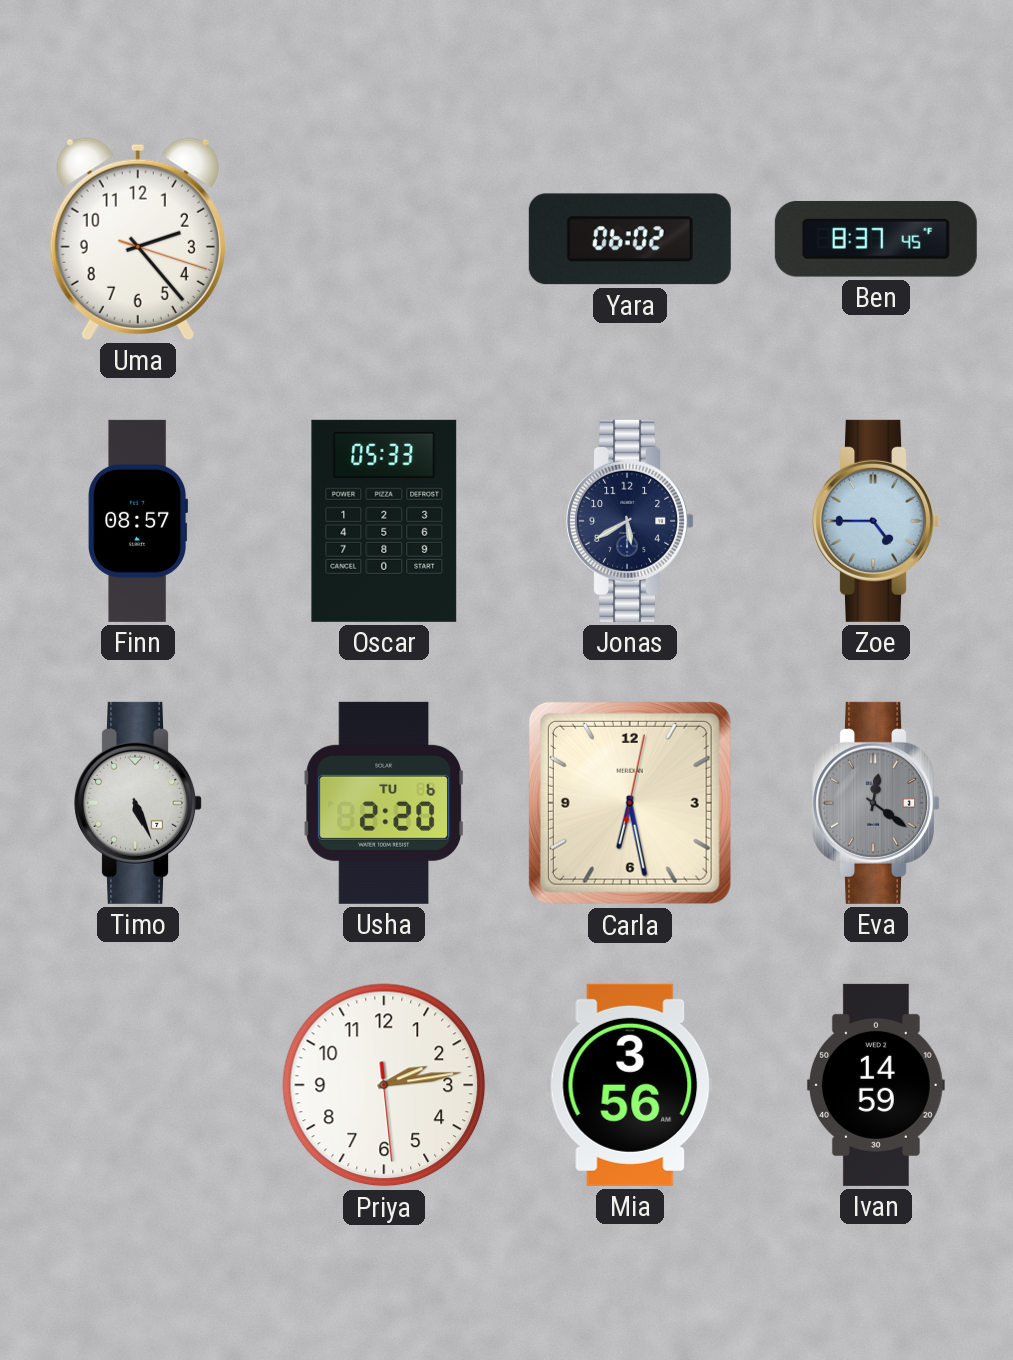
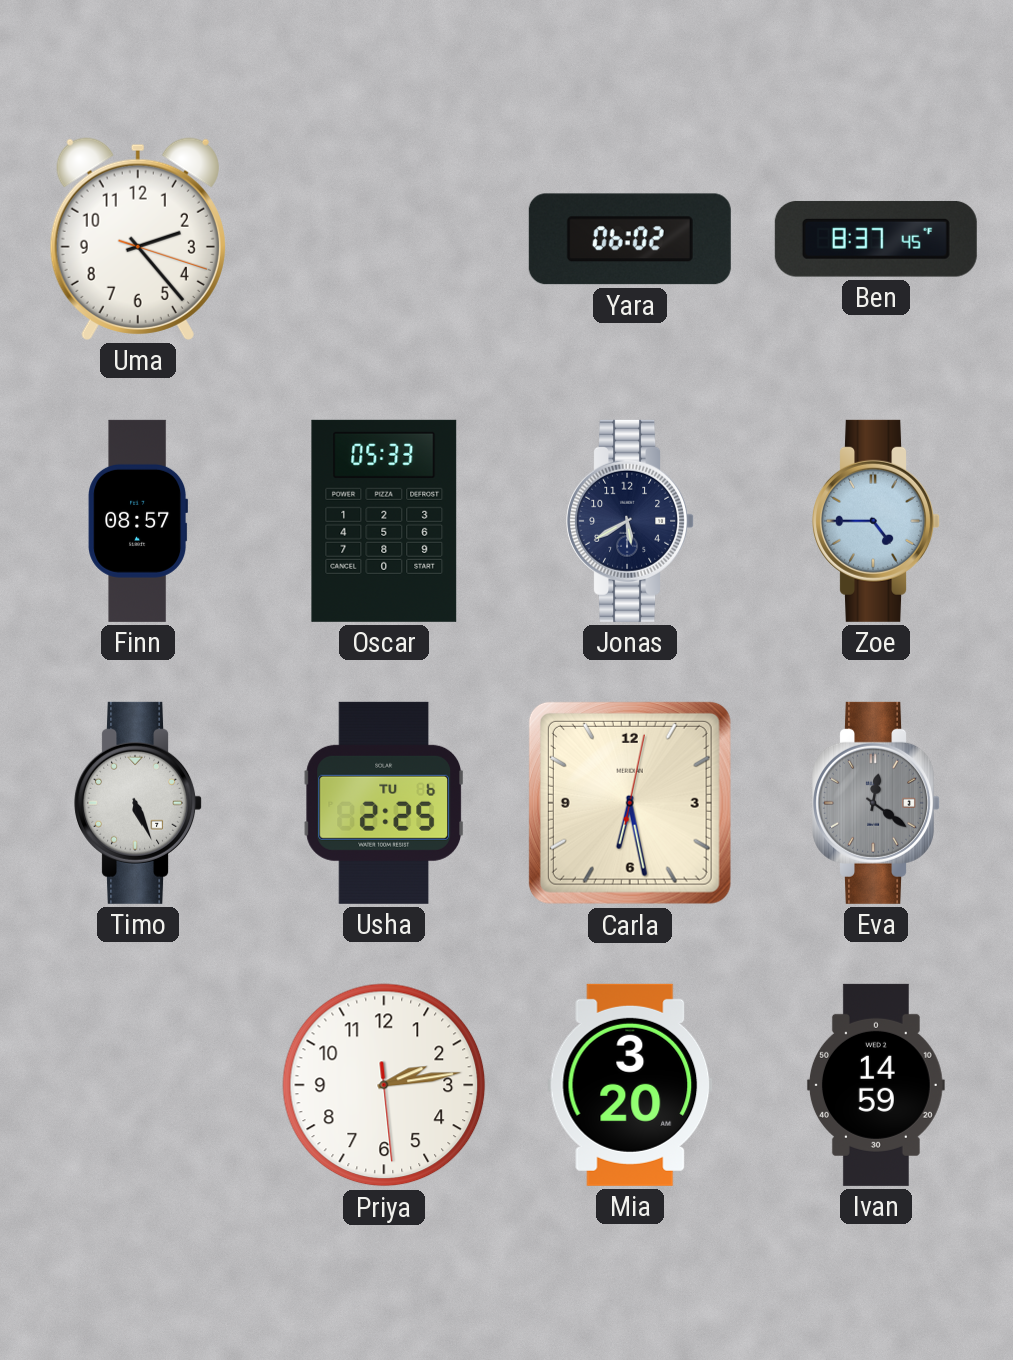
Usha: 2:20 -> 2:25
Mia: 3:56 -> 3:20
